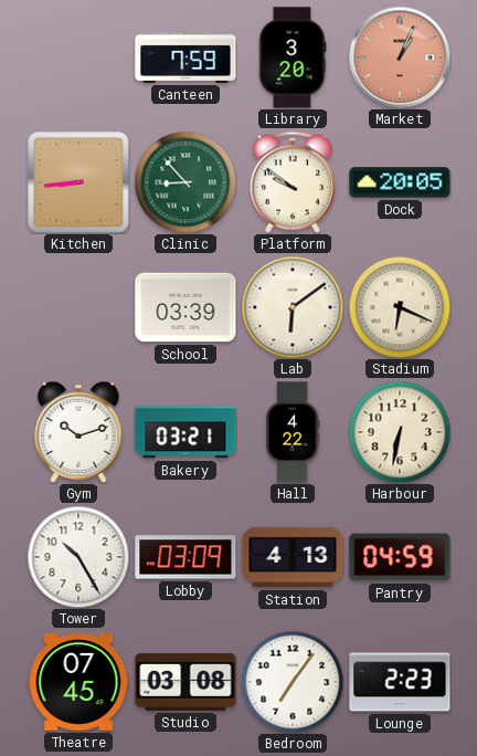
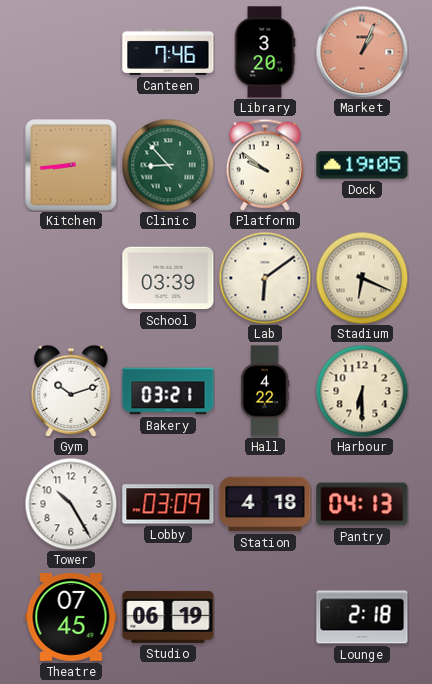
Canteen: 7:59 -> 7:46
Dock: 20:05 -> 19:05
Harbour: 6:32 -> 6:30
Station: 4:13 -> 4:18
Pantry: 04:59 -> 04:13
Studio: 03:08 -> 06:19
Bedroom: 7:06 -> none
Lounge: 2:23 -> 2:18
